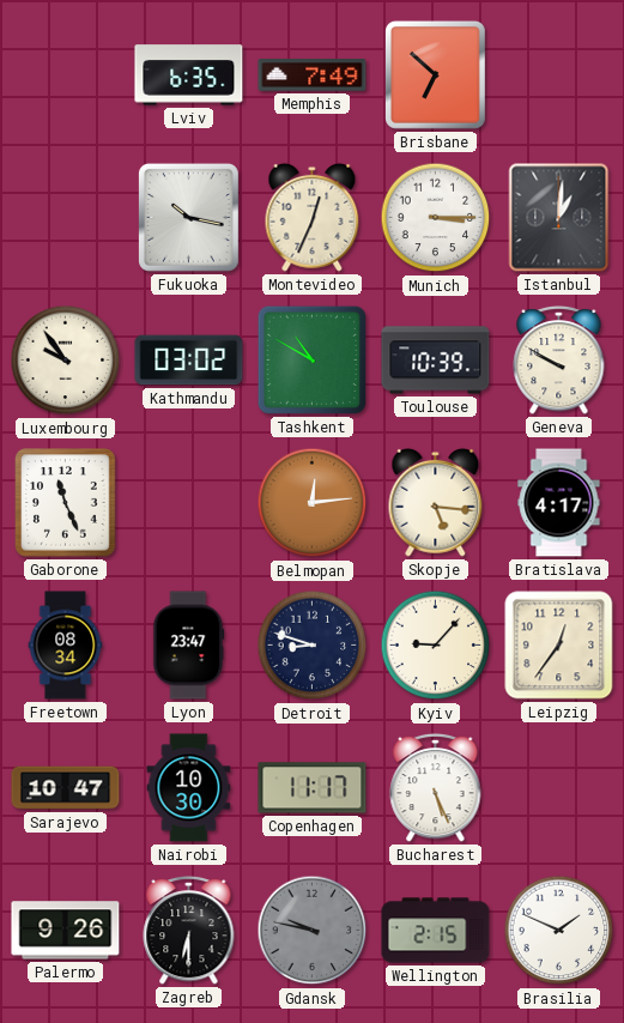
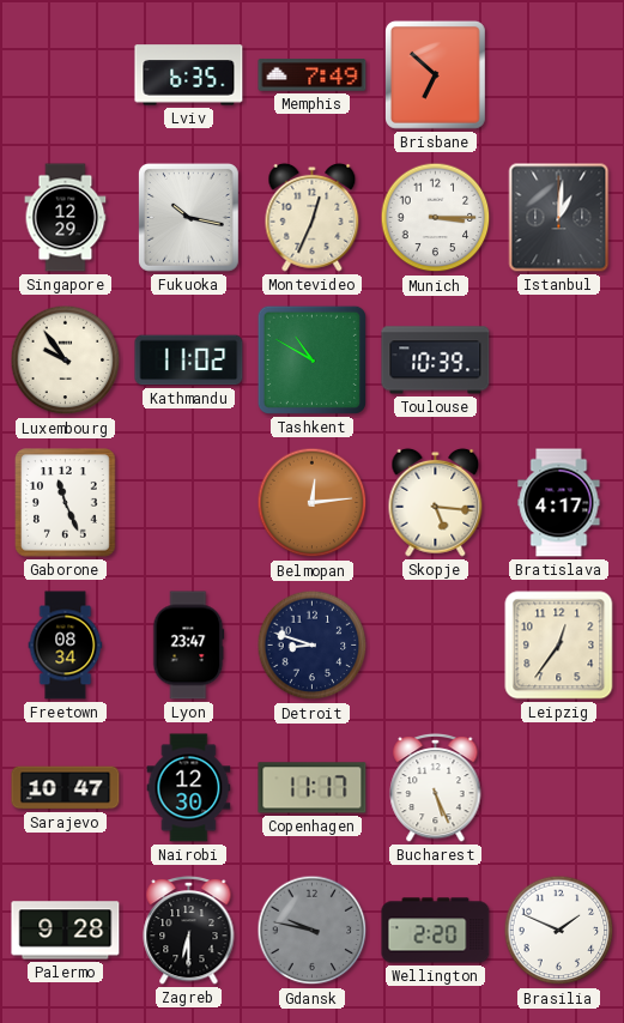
Singapore: none -> 12:29
Kathmandu: 03:02 -> 11:02
Geneva: 9:50 -> none
Kyiv: 9:07 -> none
Nairobi: 10:30 -> 12:30
Palermo: 9:26 -> 9:28
Wellington: 2:15 -> 2:20
